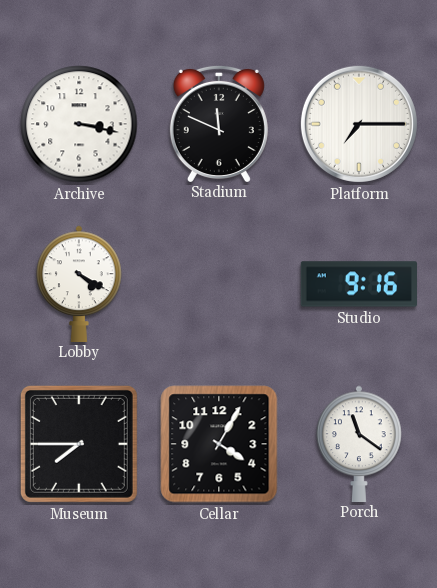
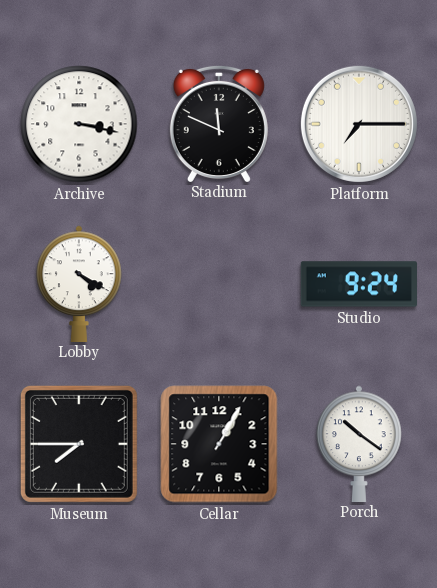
Studio: 9:16 -> 9:24
Cellar: 4:05 -> 1:05
Porch: 11:21 -> 10:21
